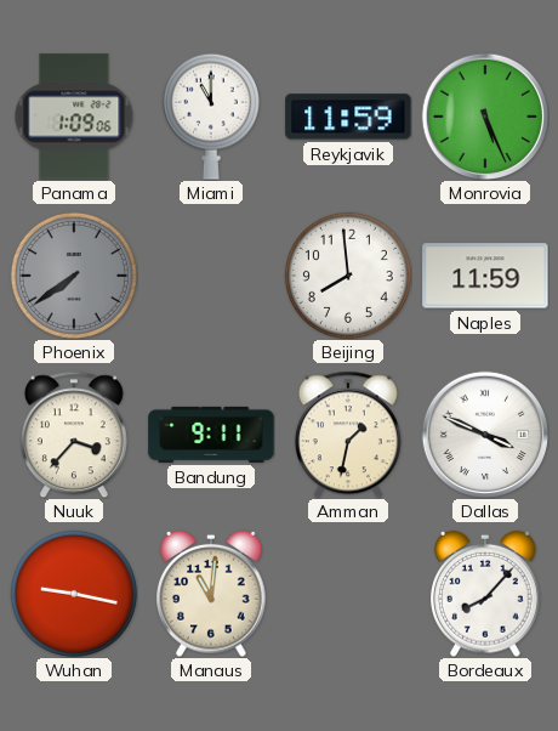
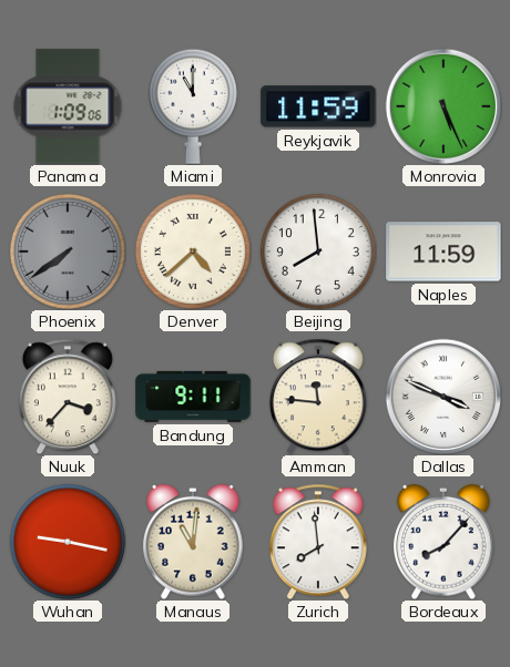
Denver: none -> 4:38
Amman: 1:32 -> 11:46
Zurich: none -> 7:59
